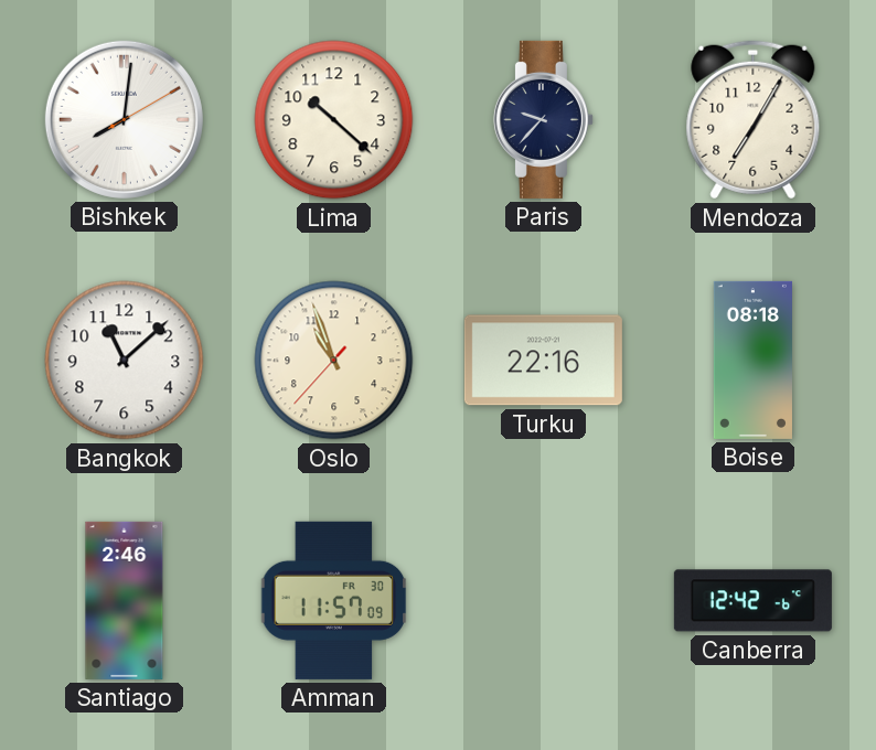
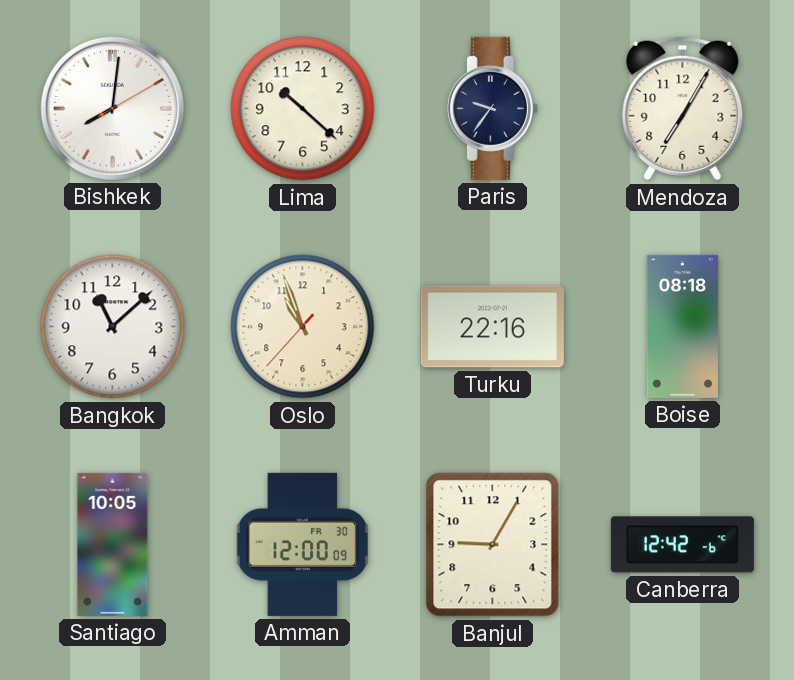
Paris: 9:37 -> 9:36
Santiago: 2:46 -> 10:05
Amman: 11:57 -> 12:00
Banjul: none -> 9:05
